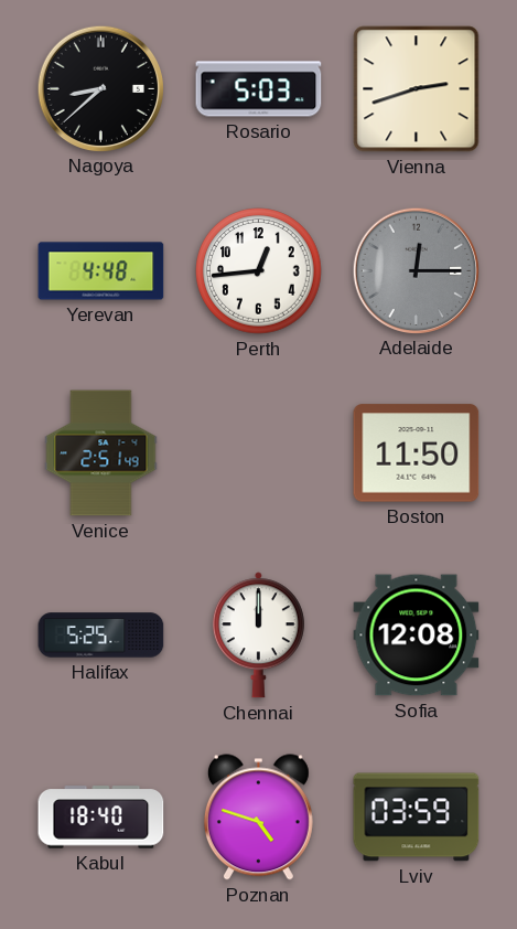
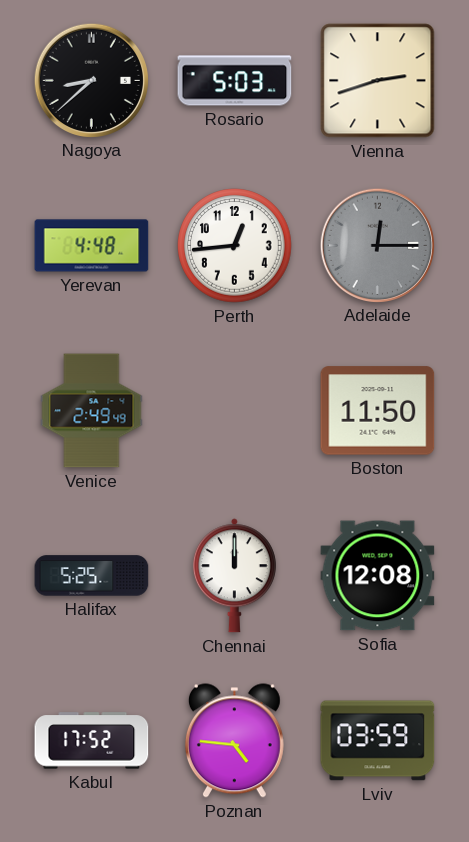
Venice: 2:51 -> 2:49
Kabul: 18:40 -> 17:52
Poznan: 4:48 -> 4:46
